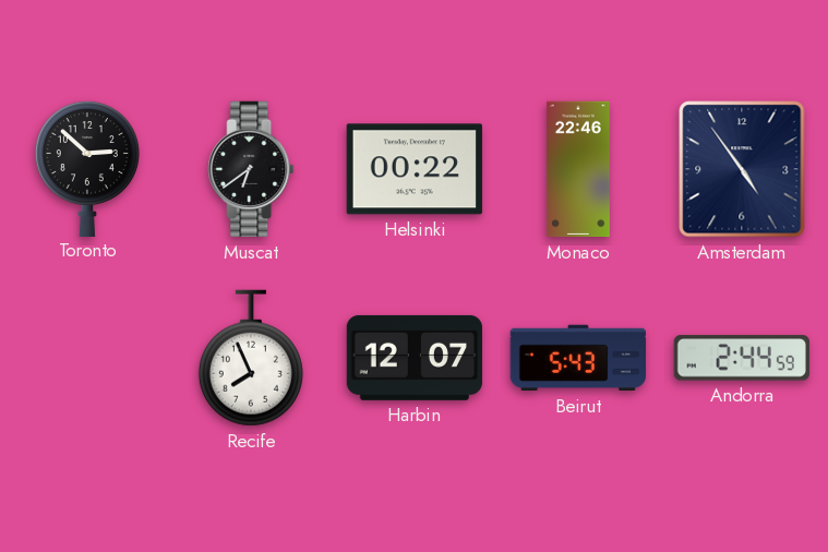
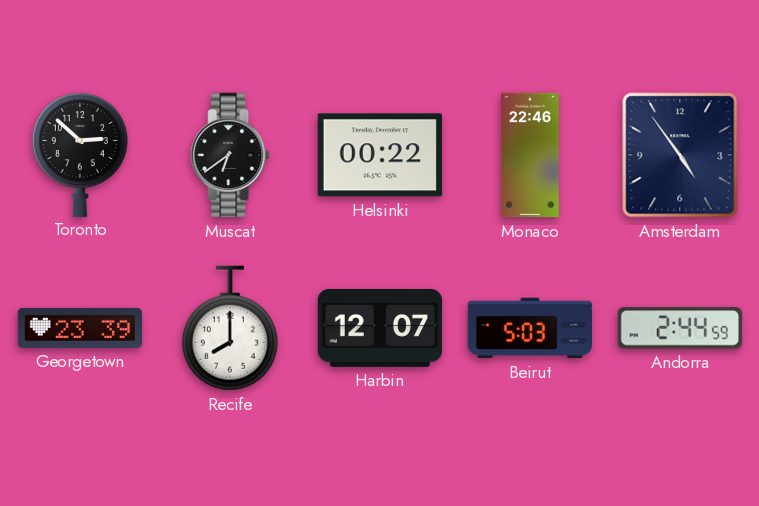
Georgetown: none -> 23:39
Recife: 7:56 -> 8:00
Beirut: 5:43 -> 5:03
